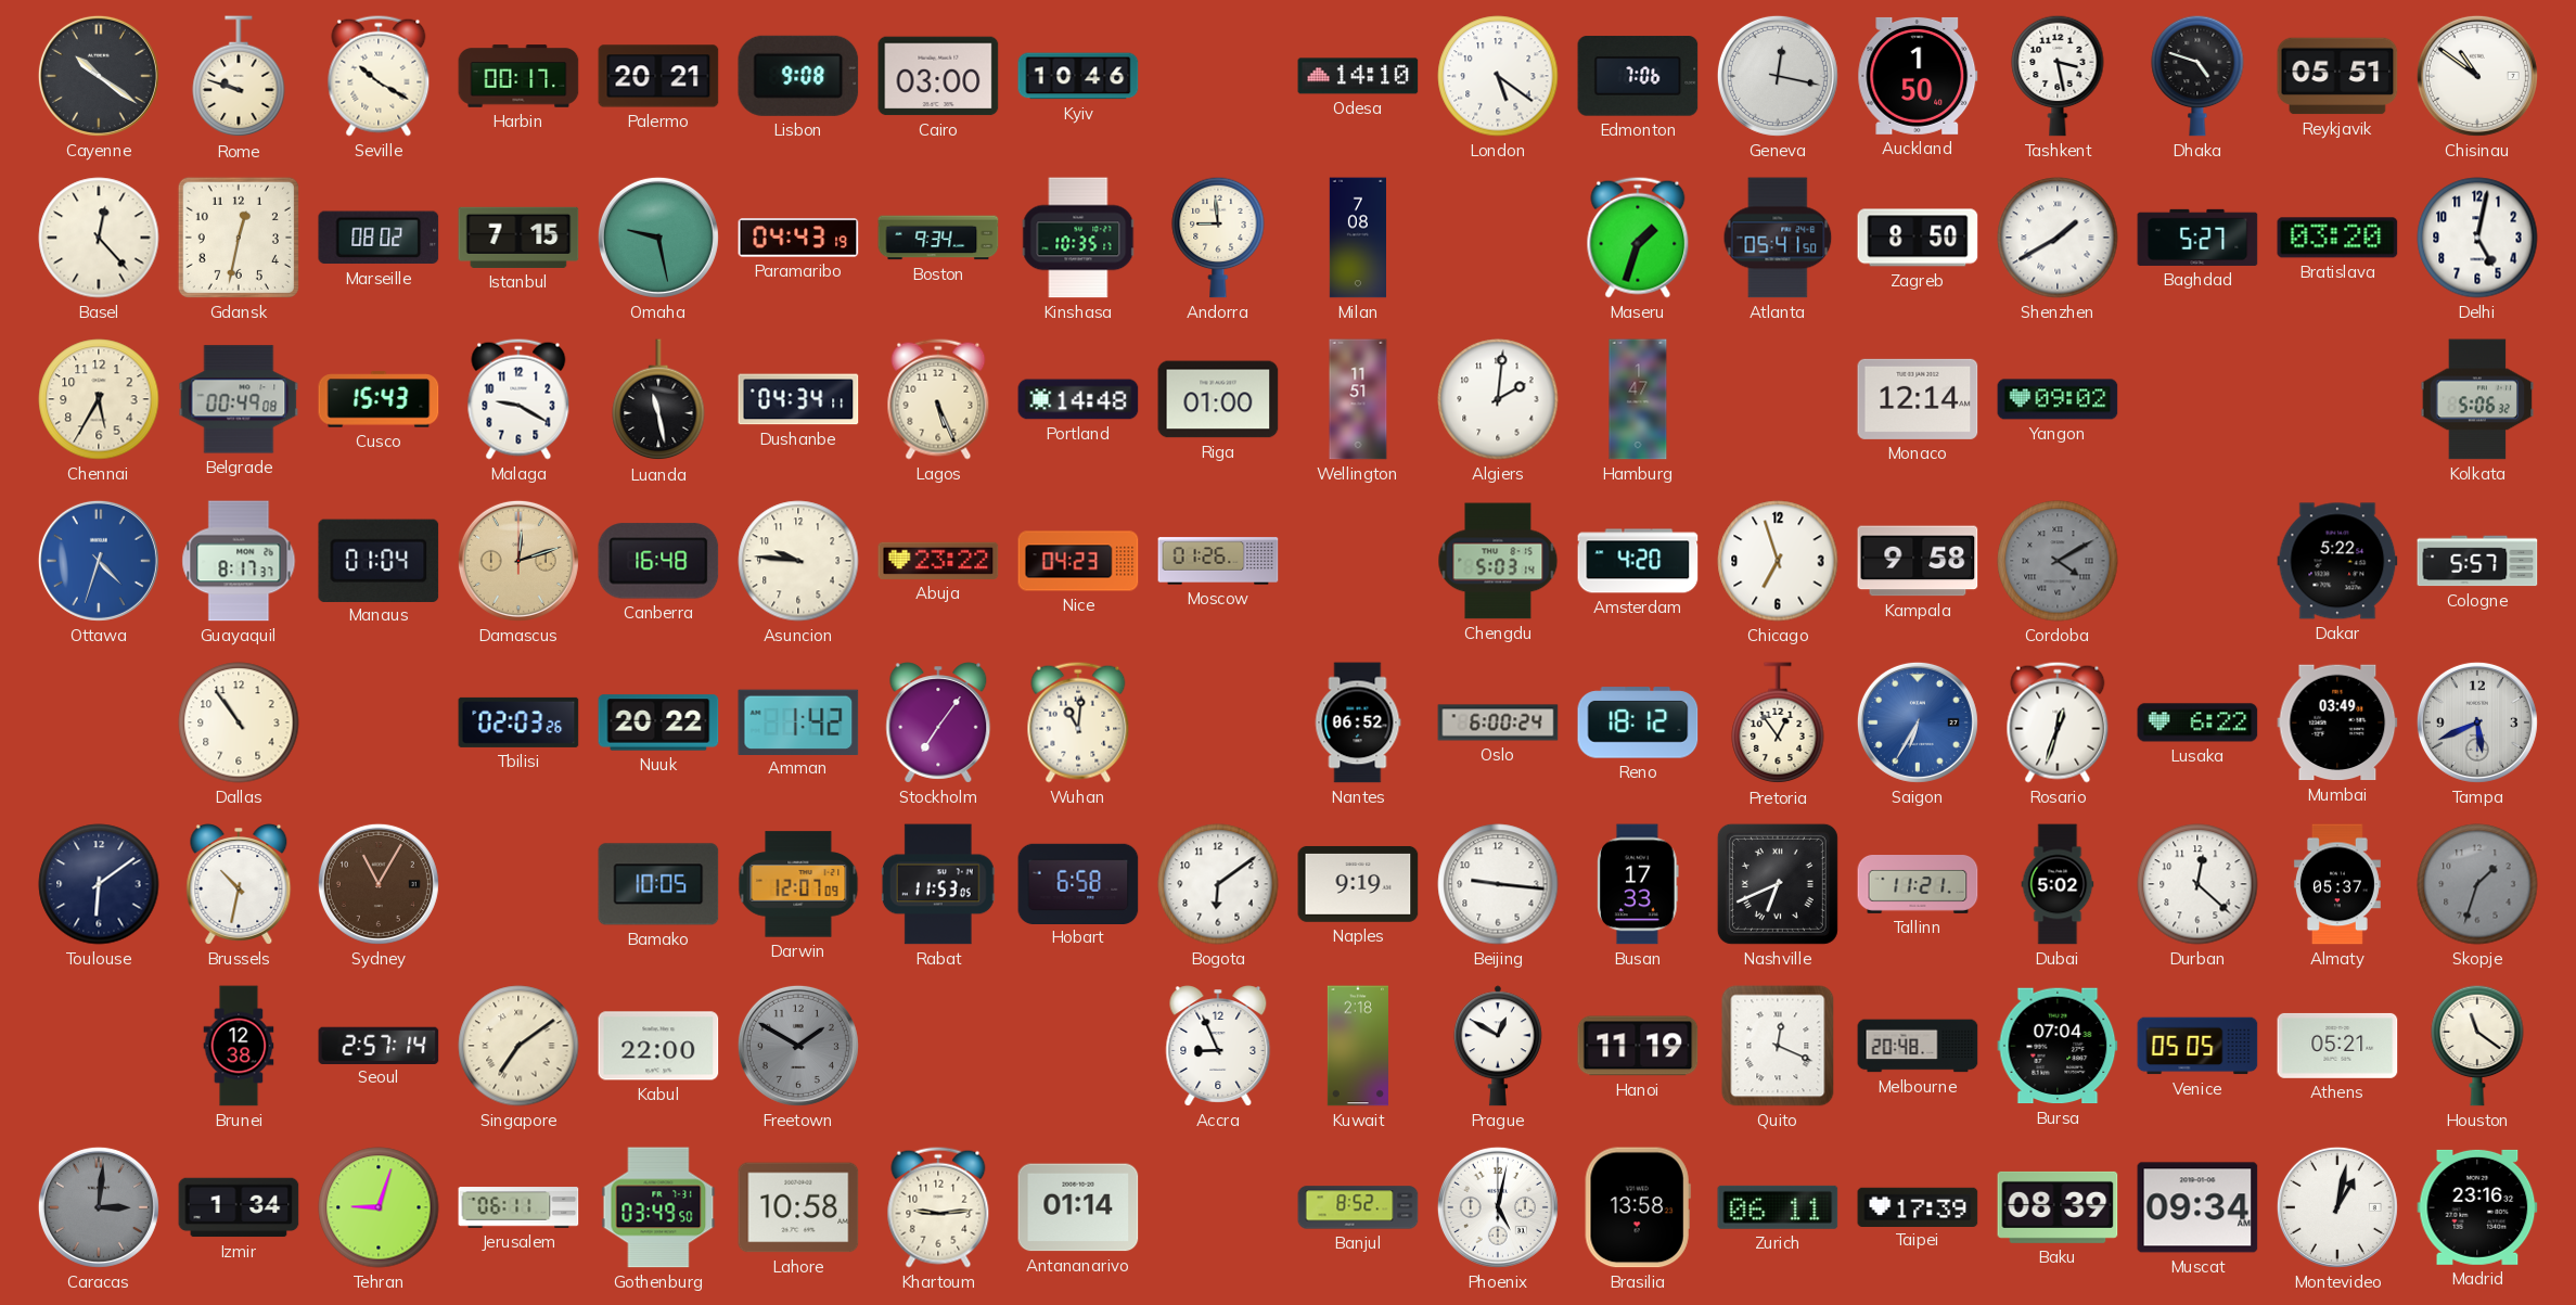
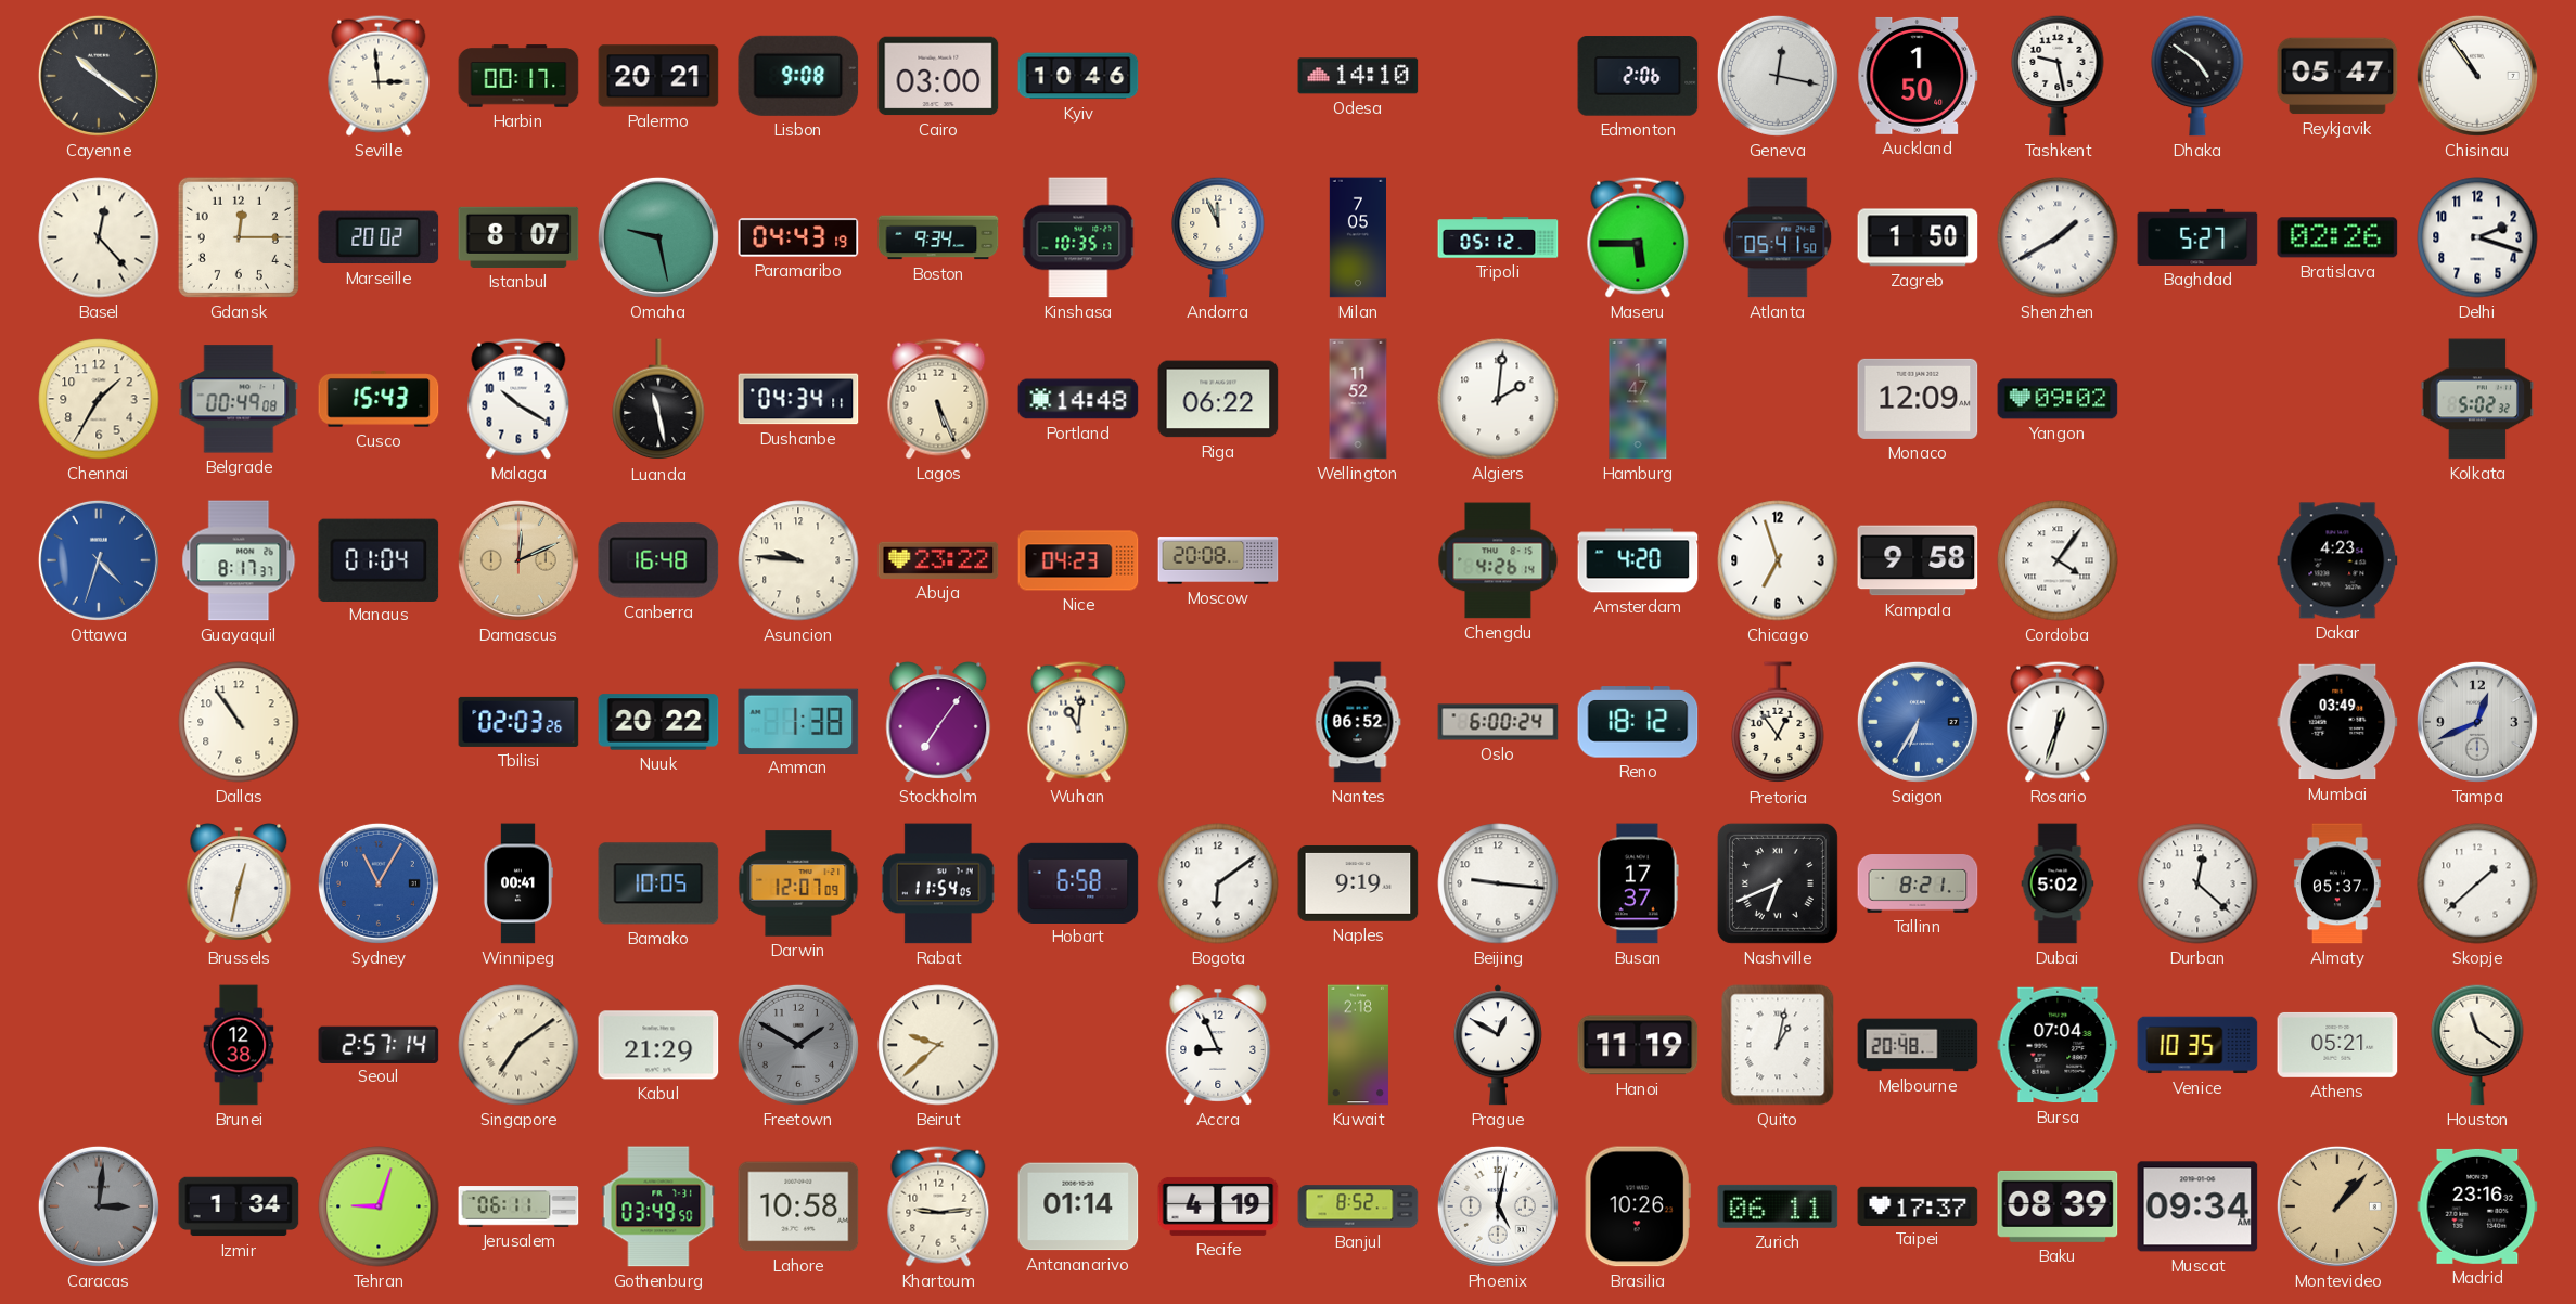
Rome: 9:48 -> none
Seville: 10:20 -> 2:59
London: 5:21 -> none
Edmonton: 7:06 -> 2:06
Tashkent: 3:28 -> 9:28
Dhaka: 4:48 -> 4:51
Reykjavik: 05:51 -> 05:47
Chisinau: 10:51 -> 10:54
Gdansk: 12:32 -> 12:15
Marseille: 08:02 -> 20:02
Istanbul: 7:15 -> 8:07
Andorra: 8:59 -> 11:56
Milan: 7:08 -> 7:05
Tripoli: none -> 05:12
Maseru: 1:33 -> 5:45
Zagreb: 8:50 -> 1:50
Bratislava: 03:20 -> 02:26
Delhi: 5:02 -> 2:18
Chennai: 5:35 -> 1:35
Malaga: 9:20 -> 10:20
Riga: 01:00 -> 06:22
Wellington: 11:51 -> 11:52
Monaco: 12:14 -> 12:09
Kolkata: 5:06 -> 5:02
Damascus: 12:12 -> 12:11
Moscow: 01:26 -> 20:08
Chengdu: 5:03 -> 4:26
Cordoba: 4:10 -> 4:06
Cordoba dial: grey -> white
Dakar: 5:22 -> 4:23
Cologne: 5:57 -> none
Amman: 1:42 -> 1:38
Lusaka: 6:22 -> none
Tampa: 5:41 -> 12:41
Toulouse: 6:09 -> none
Brussels: 10:32 -> 12:32
Sydney dial: brown -> blue
Winnipeg: none -> 00:41
Rabat: 11:53 -> 11:54
Busan: 17:33 -> 17:37
Tallinn: 11:21 -> 8:21
Skopje: 1:33 -> 1:38
Skopje dial: grey -> white
Kabul: 22:00 -> 21:29
Beirut: none -> 9:38
Quito: 12:19 -> 1:02
Venice: 05:05 -> 10:35
Recife: none -> 4:19
Brasilia: 13:58 -> 10:26
Taipei: 17:39 -> 17:37
Montevideo: 1:02 -> 1:07
Montevideo dial: white -> champagne
